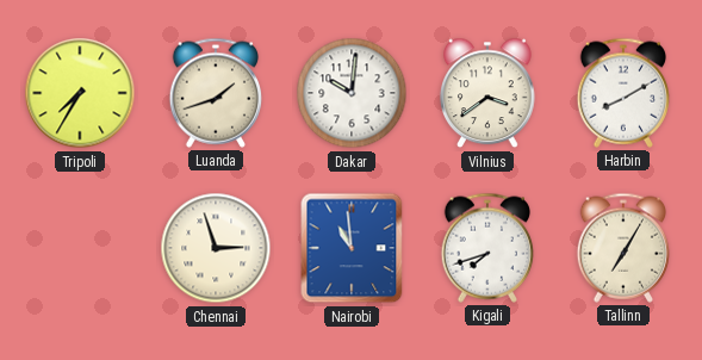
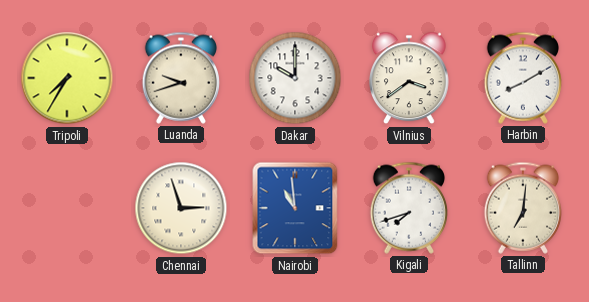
Luanda: 1:42 -> 9:42
Dakar: 10:01 -> 10:00
Tallinn: 7:05 -> 7:01
